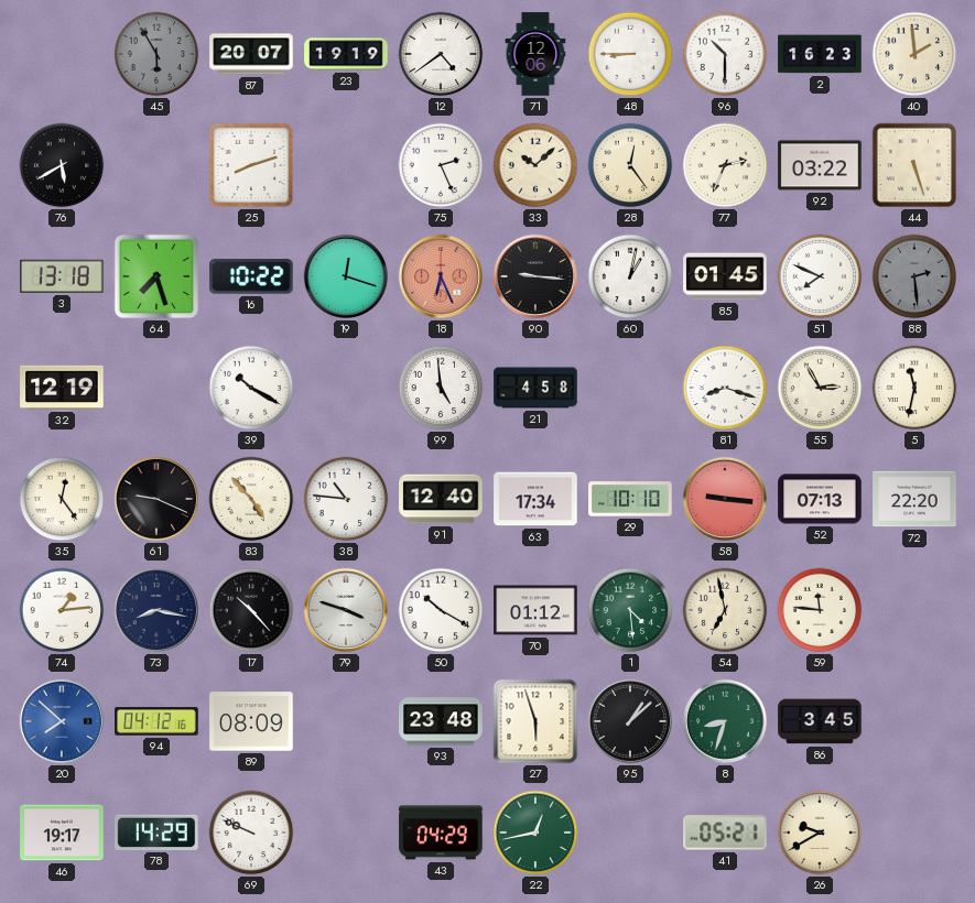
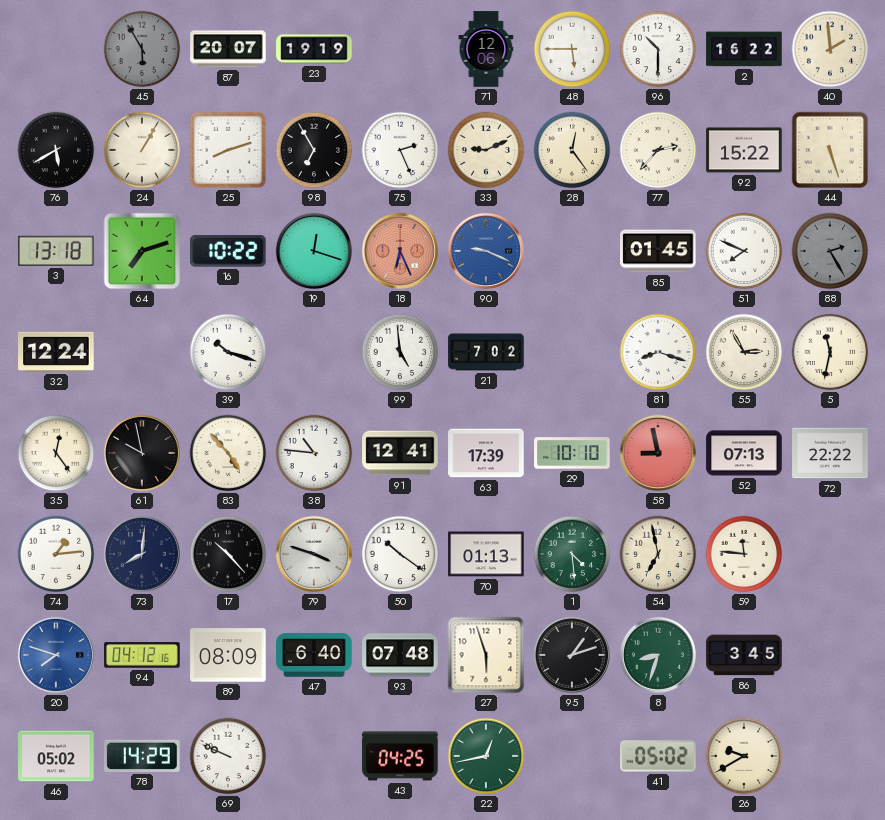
12: 4:39 -> none
48: 8:45 -> 5:45
2: 16:23 -> 16:22
24: none -> 1:05
98: none -> 6:55
33: 10:08 -> 9:11
77: 2:34 -> 2:37
92: 03:22 -> 15:22
64: 7:27 -> 7:12
90: 9:16 -> 9:19
90 dial: black -> blue
60: 1:02 -> none
88: 2:29 -> 2:25
32: 12:19 -> 12:24
39: 10:20 -> 10:18
21: 4:58 -> 7:02
61: 9:19 -> 9:58
91: 12:40 -> 12:41
63: 17:34 -> 17:39
58: 9:16 -> 8:58
72: 22:20 -> 22:22
73: 8:17 -> 8:01
50: 10:20 -> 10:21
70: 01:12 -> 01:13
20: 7:52 -> 7:48
47: none -> 6:40
93: 23:48 -> 07:48
95: 1:08 -> 1:12
46: 19:17 -> 05:02
43: 04:29 -> 04:25
41: 05:21 -> 05:02
